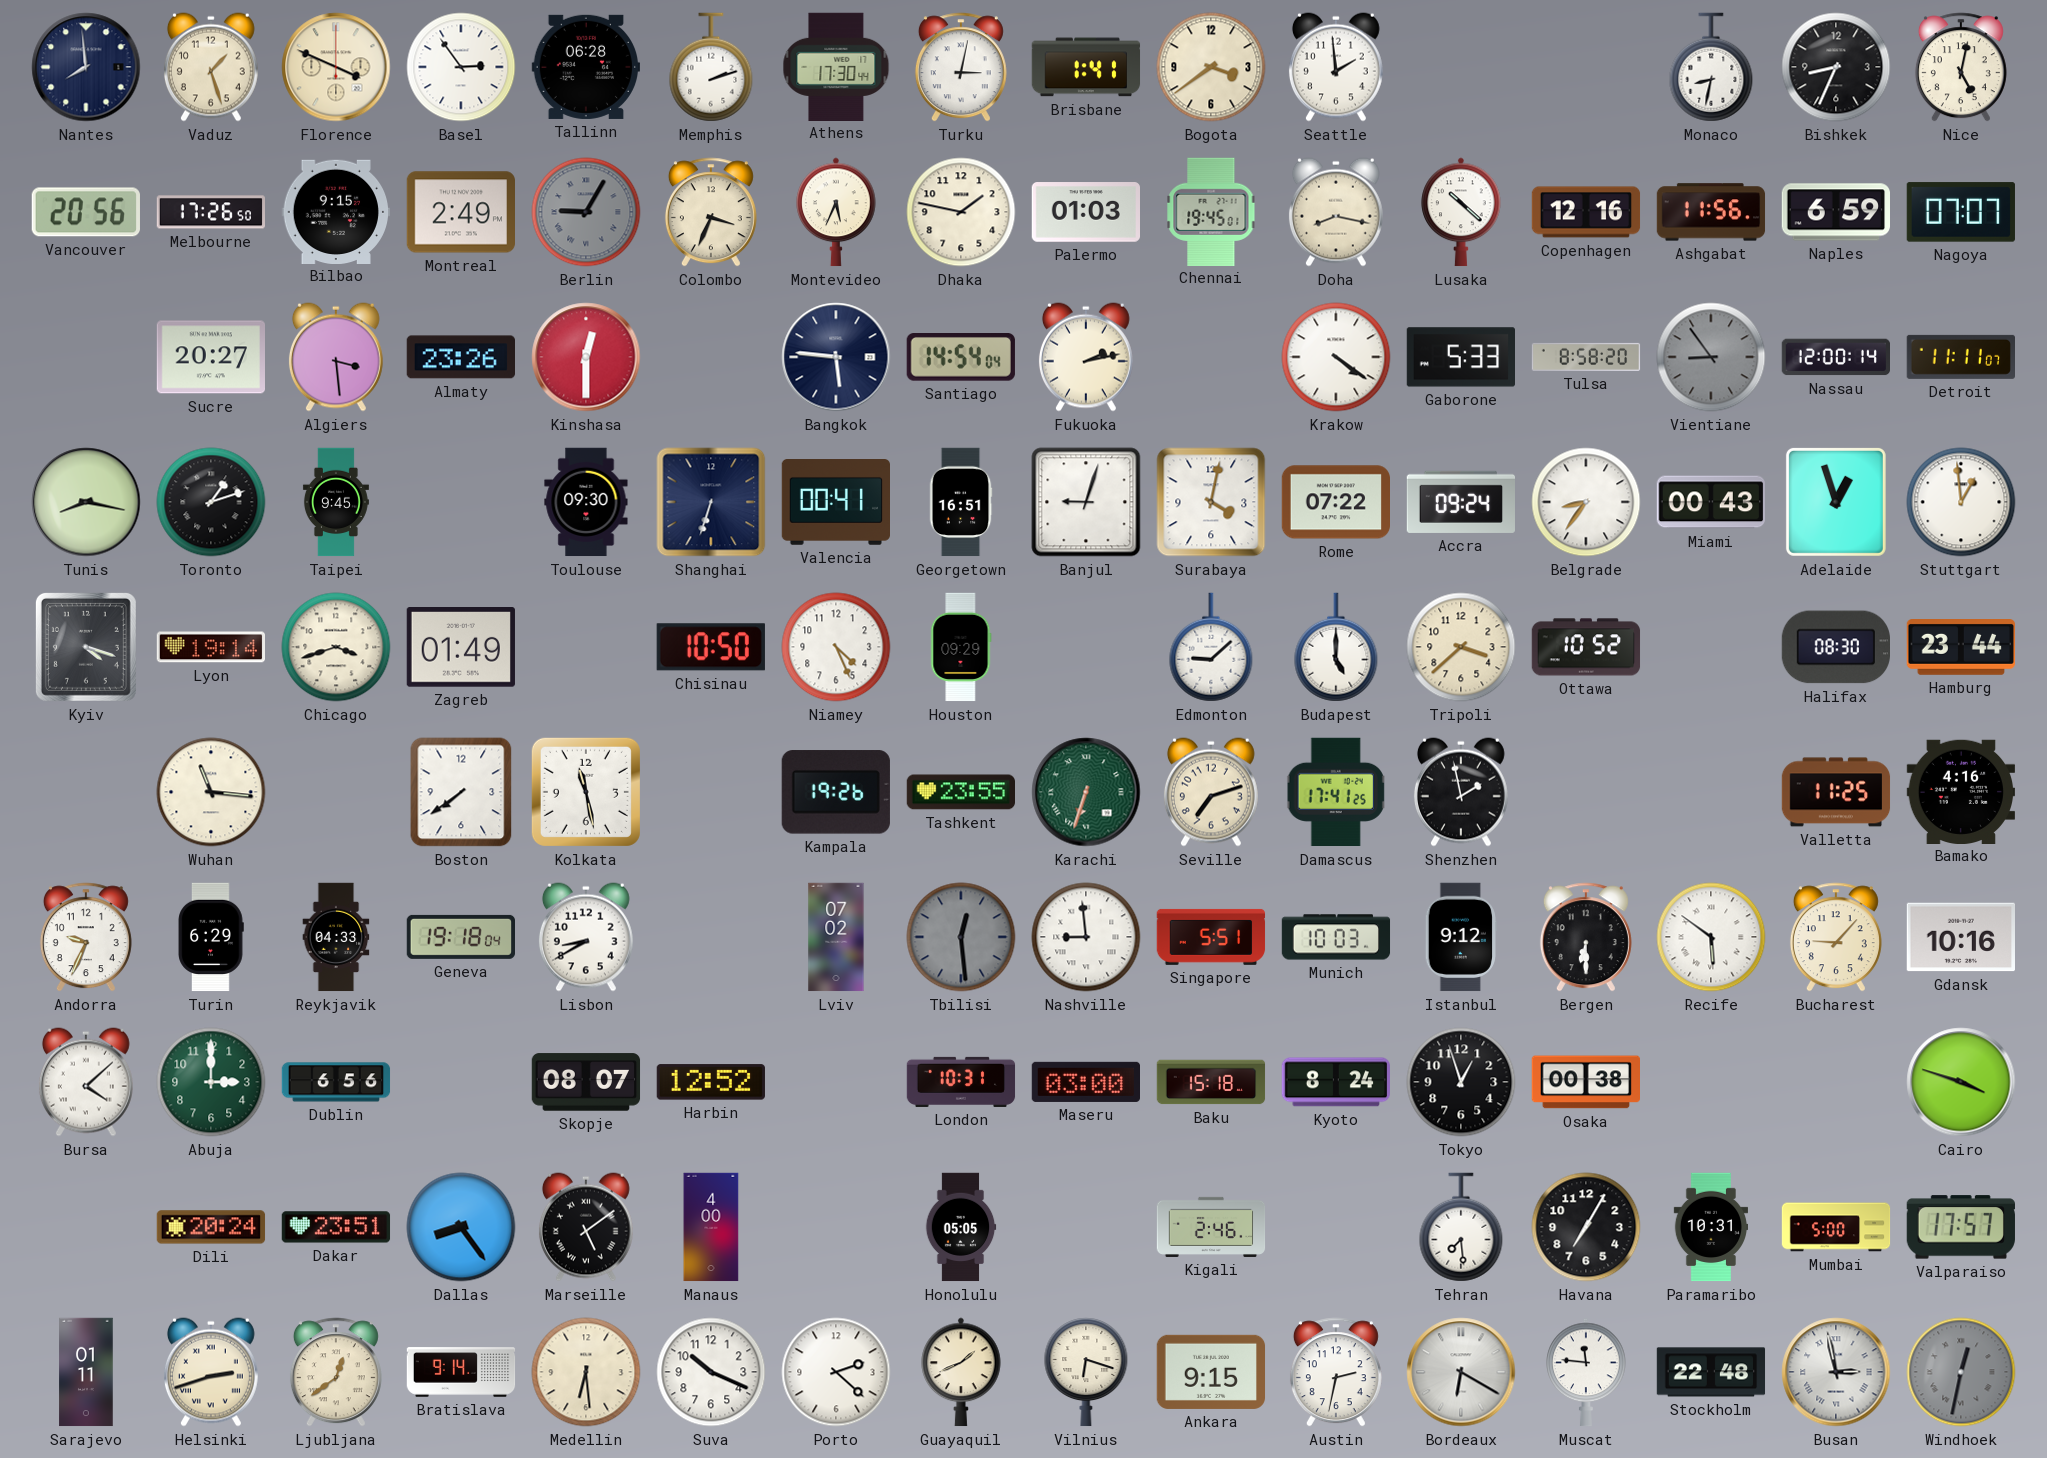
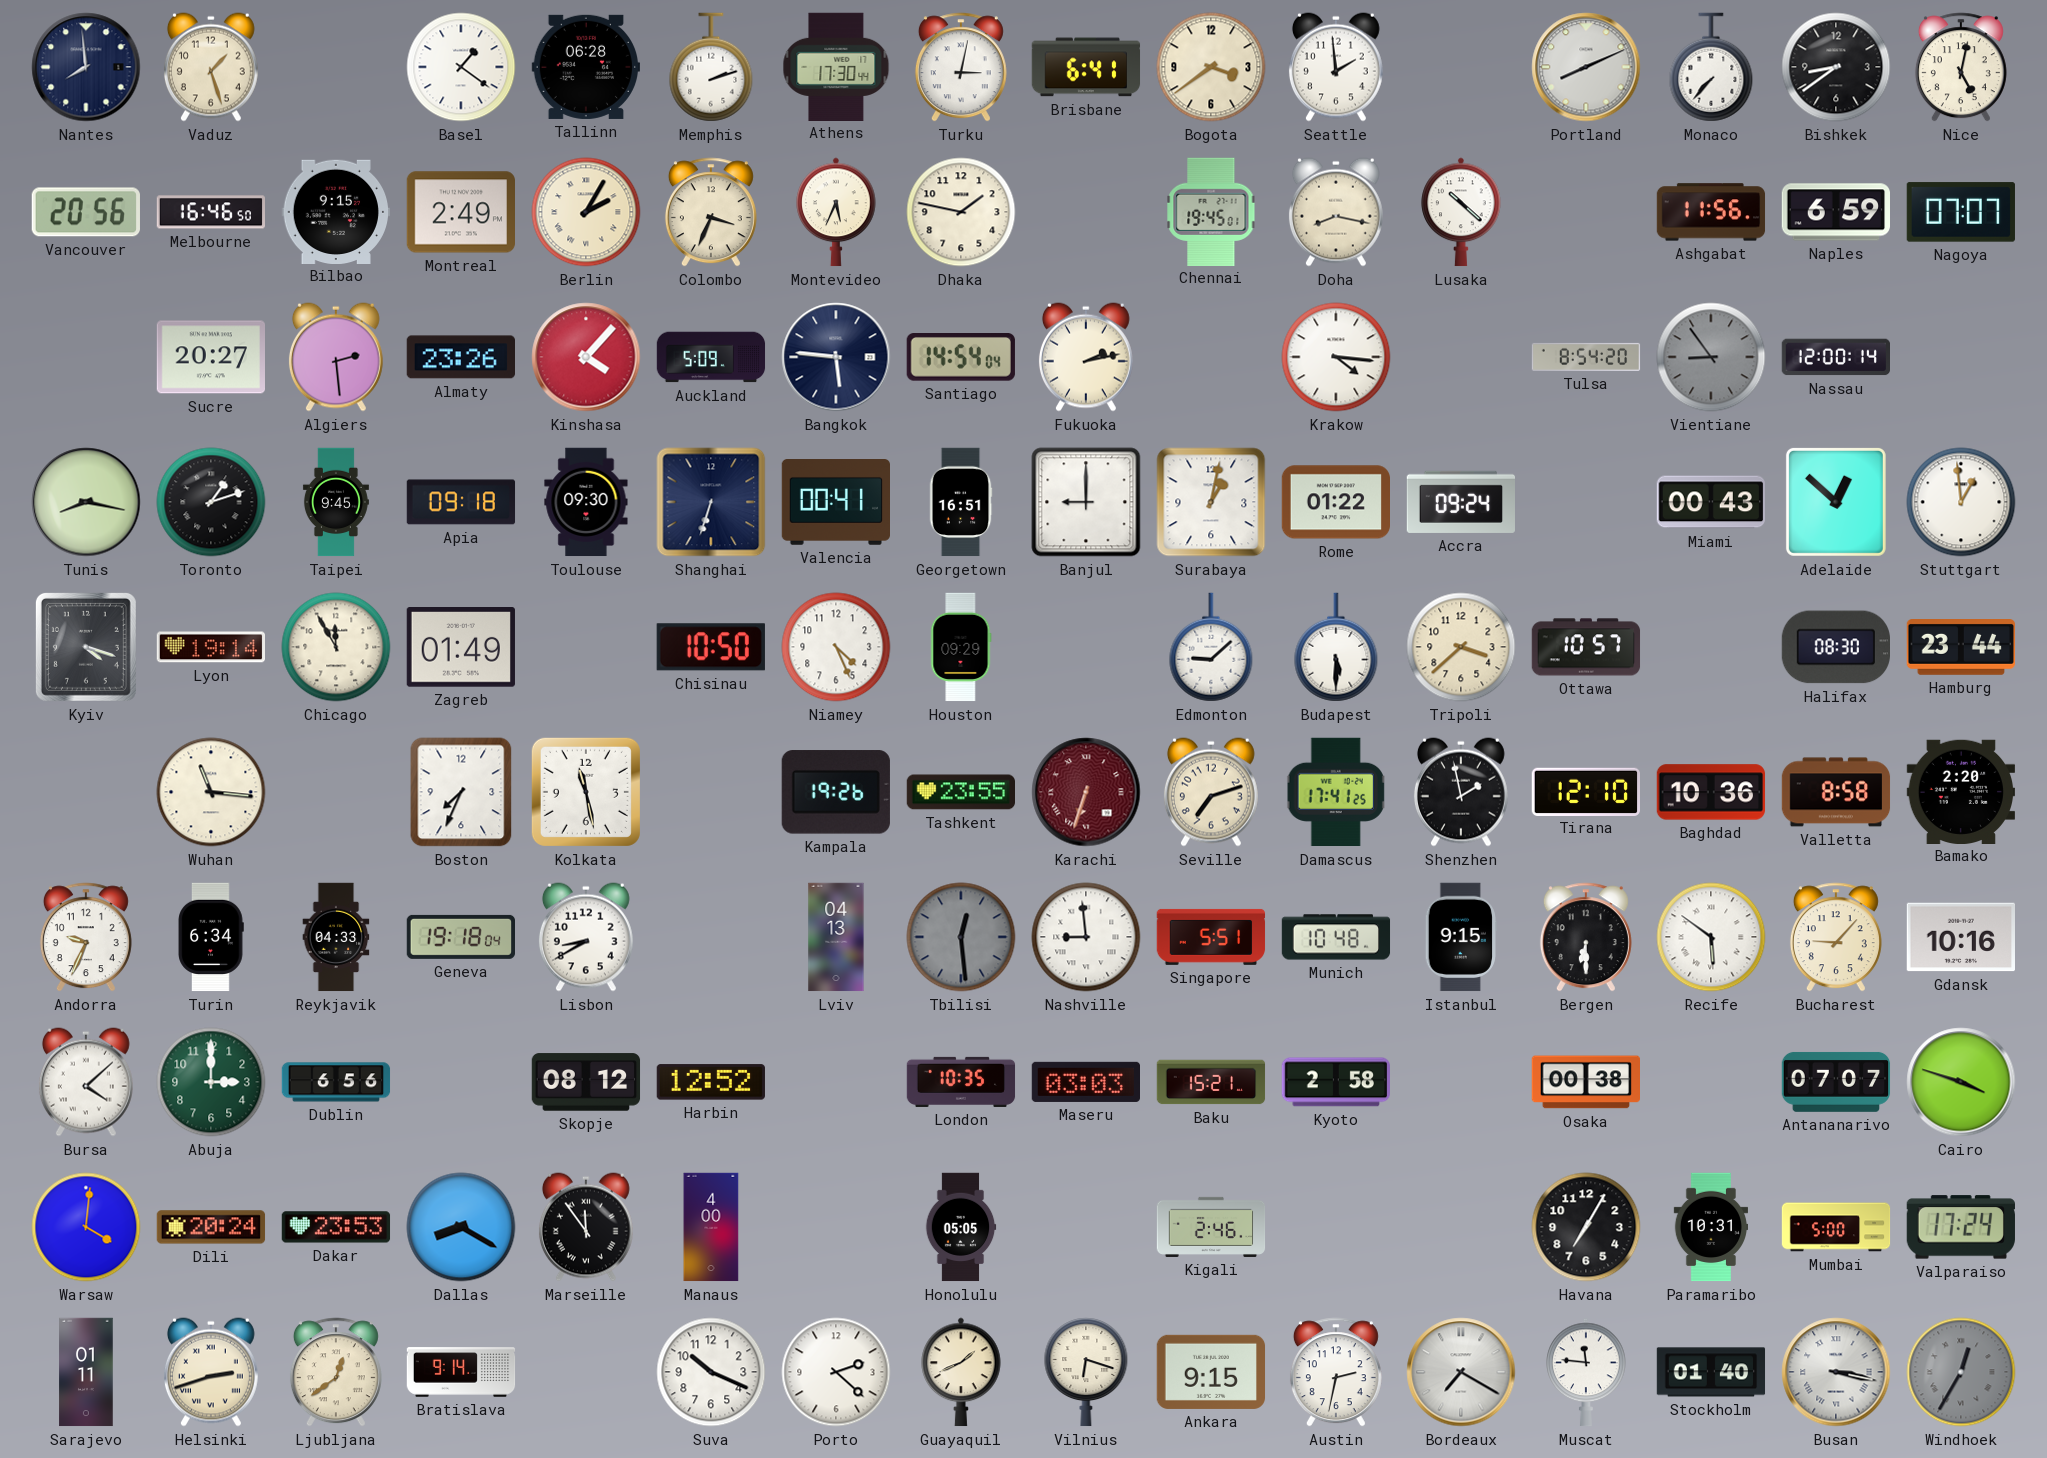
Florence: 3:49 -> none
Basel: 2:54 -> 1:21
Brisbane: 1:41 -> 6:41
Portland: none -> 8:11
Monaco: 8:32 -> 7:37
Bishkek: 8:34 -> 8:39
Melbourne: 17:26 -> 16:46
Berlin: 9:05 -> 2:05
Berlin dial: grey -> cream
Palermo: 01:03 -> none
Copenhagen: 12:16 -> none
Algiers: 3:29 -> 2:29
Kinshasa: 12:30 -> 4:07
Auckland: none -> 5:09
Krakow: 4:21 -> 4:16
Gaborone: 5:33 -> none
Tulsa: 8:58 -> 8:54
Detroit: 11:11 -> none
Apia: none -> 09:18
Banjul: 9:03 -> 9:00
Surabaya: 4:02 -> 1:02
Rome: 07:22 -> 01:22
Belgrade: 8:36 -> none
Adelaide: 12:57 -> 12:52
Chicago: 3:42 -> 11:55
Budapest: 5:00 -> 5:30
Ottawa: 10:52 -> 10:57
Boston: 7:39 -> 7:34
Karachi dial: green -> burgundy
Tirana: none -> 12:10
Baghdad: none -> 10:36
Valletta: 11:25 -> 8:58
Bamako: 4:16 -> 2:20
Turin: 6:29 -> 6:34
Lviv: 07:02 -> 04:13
Munich: 10:03 -> 10:48
Istanbul: 9:12 -> 9:15
Skopje: 08:07 -> 08:12
London: 10:31 -> 10:35
Maseru: 03:00 -> 03:03
Baku: 15:18 -> 15:21
Kyoto: 8:24 -> 2:58
Tokyo: 12:57 -> none
Antananarivo: none -> 07:07
Warsaw: none -> 4:01
Dakar: 23:51 -> 23:53
Dallas: 8:24 -> 8:20
Marseille: 5:09 -> 11:54
Tehran: 7:29 -> none
Valparaiso: 17:57 -> 17:24
Medellin: 6:29 -> none
Bordeaux: 6:20 -> 7:20
Stockholm: 22:48 -> 01:40
Busan: 2:58 -> 3:17
Windhoek: 12:32 -> 12:35
